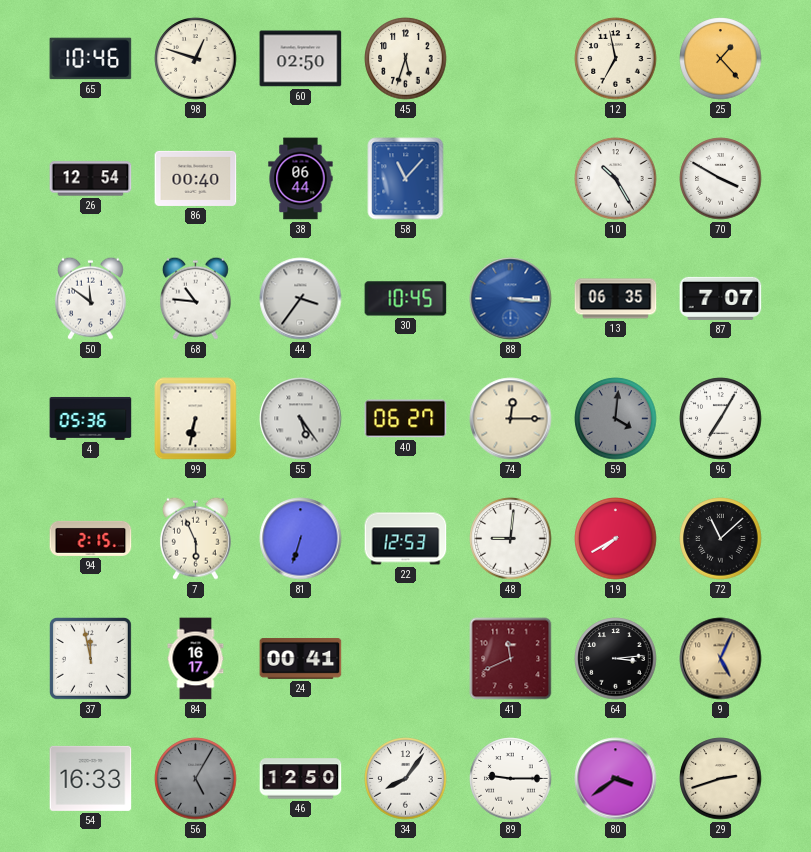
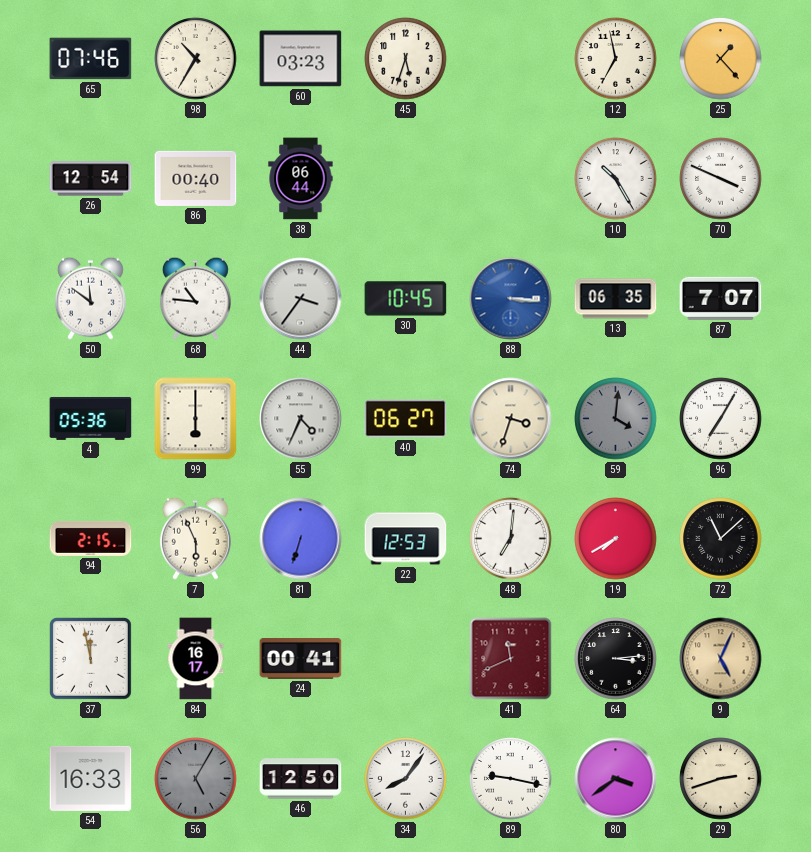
65: 10:46 -> 07:46
98: 12:48 -> 10:35
60: 02:50 -> 03:23
58: 11:07 -> none
70: 3:50 -> 3:49
99: 6:32 -> 6:00
55: 5:24 -> 4:34
74: 12:15 -> 3:33
48: 9:01 -> 7:01
89: 9:15 -> 9:17
